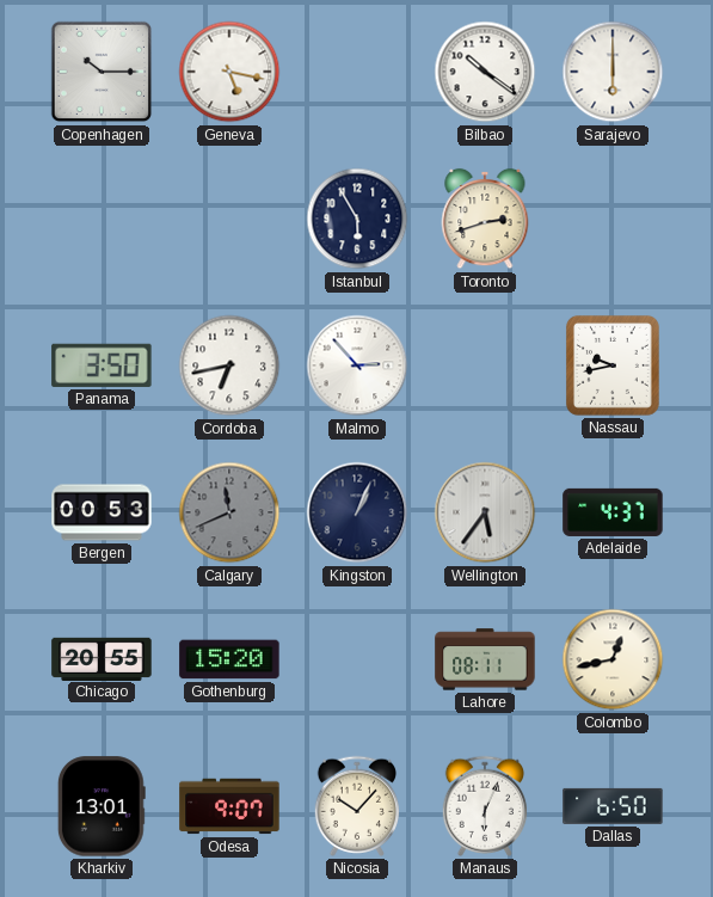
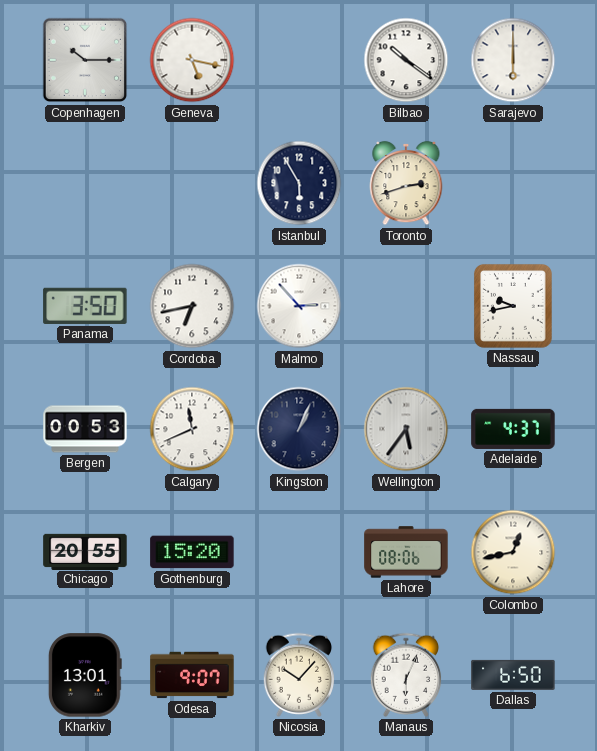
Calgary dial: grey -> white
Lahore: 08:11 -> 08:06
